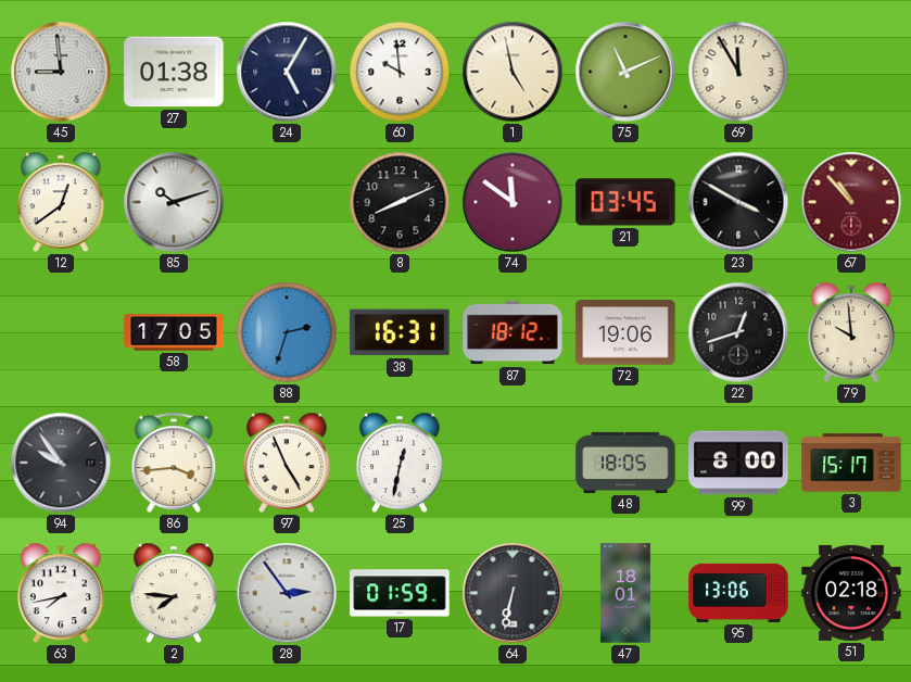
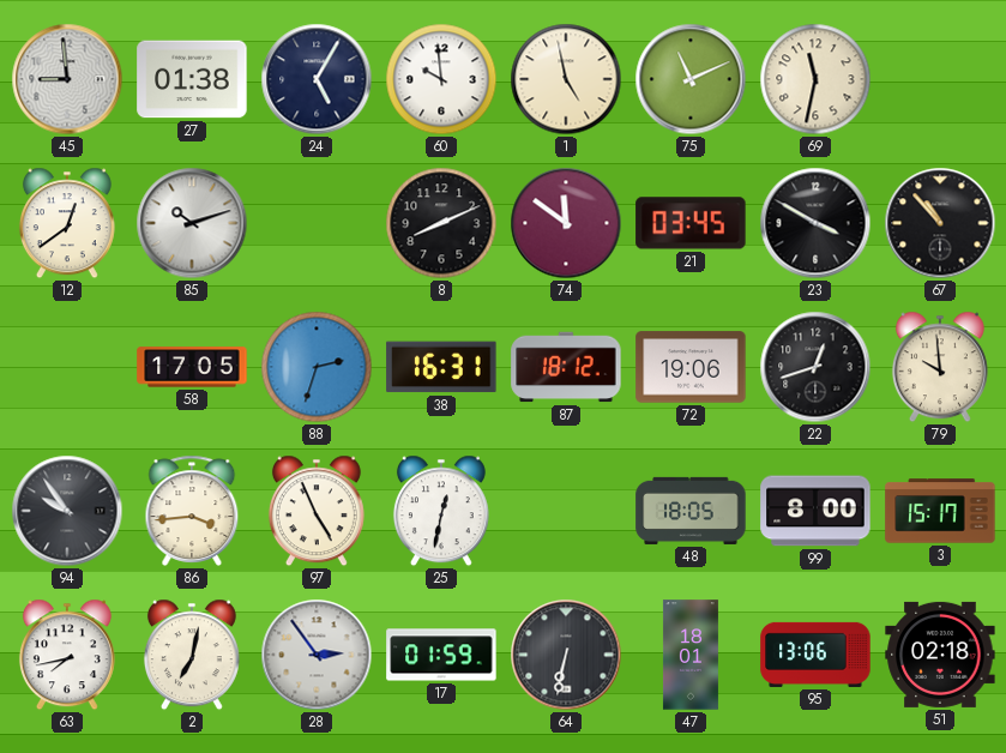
69: 11:55 -> 11:32
67 dial: burgundy -> black
2: 7:46 -> 7:02
